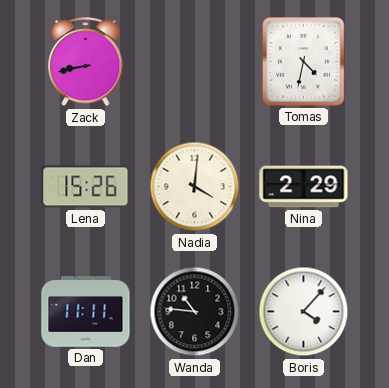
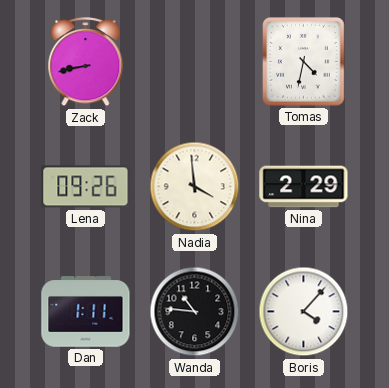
Lena: 15:26 -> 09:26
Nadia: 4:01 -> 3:59
Dan: 11:11 -> 1:11
